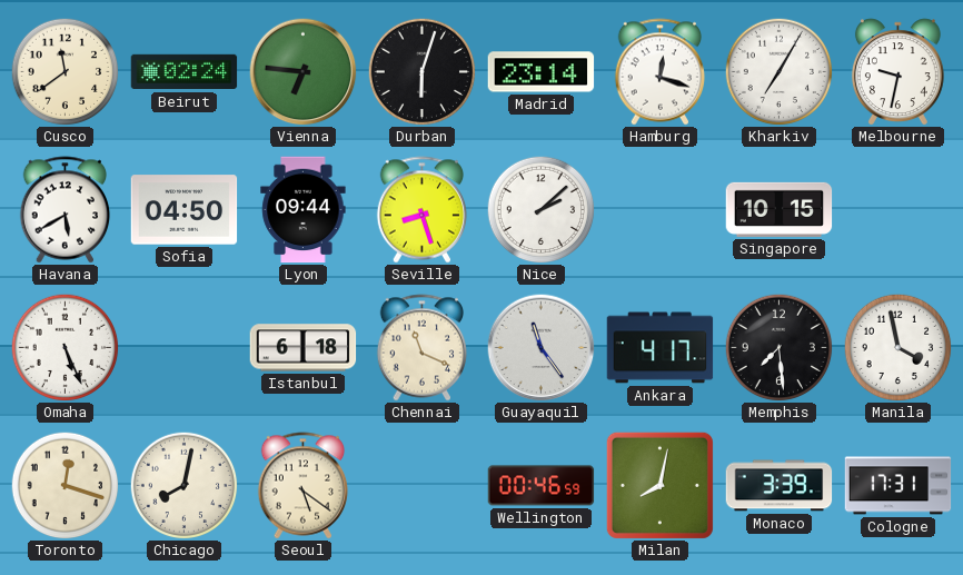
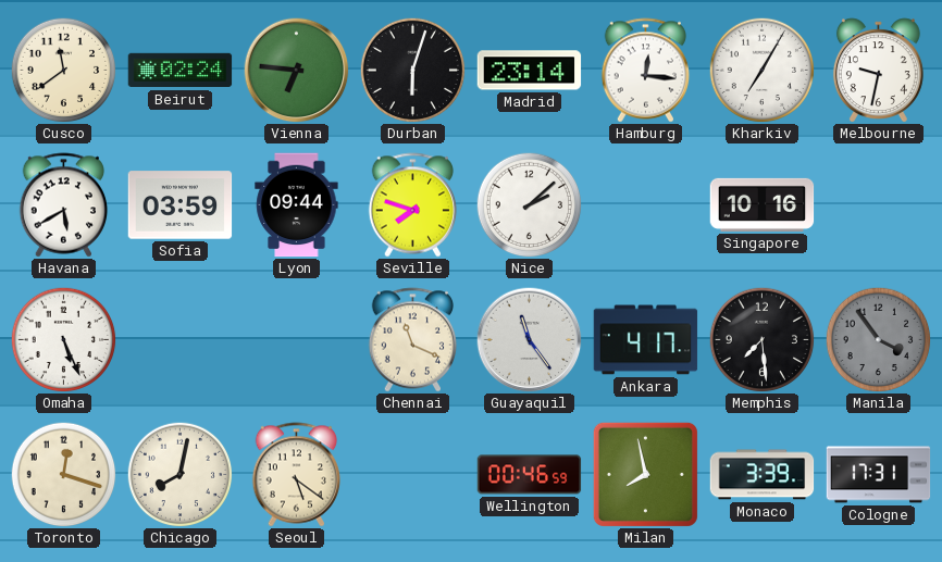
Hamburg: 12:18 -> 12:16
Sofia: 04:50 -> 03:59
Seville: 8:27 -> 7:48
Singapore: 10:15 -> 10:16
Istanbul: 6:18 -> none
Manila: 3:58 -> 3:54
Manila dial: white -> grey
Milan: 8:02 -> 7:58
